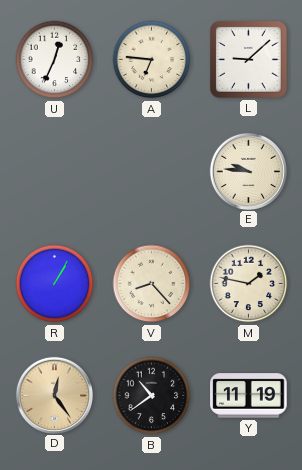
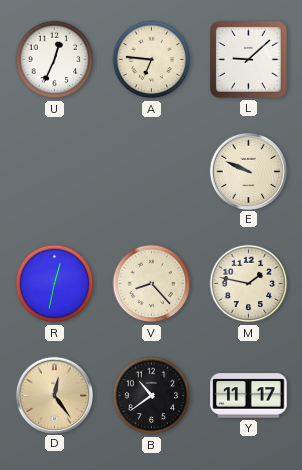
E: 9:46 -> 9:49
R: 1:05 -> 12:32
Y: 11:19 -> 11:17
